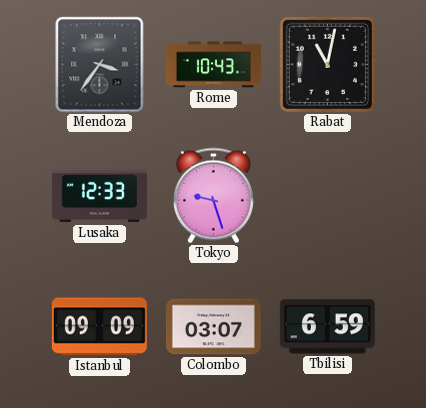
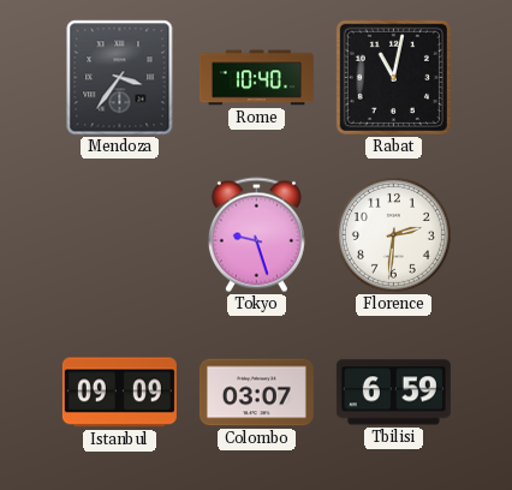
Rome: 10:43 -> 10:40
Lusaka: 12:33 -> none
Florence: none -> 2:31
